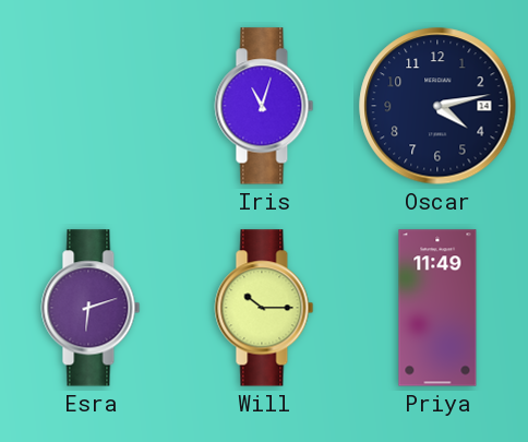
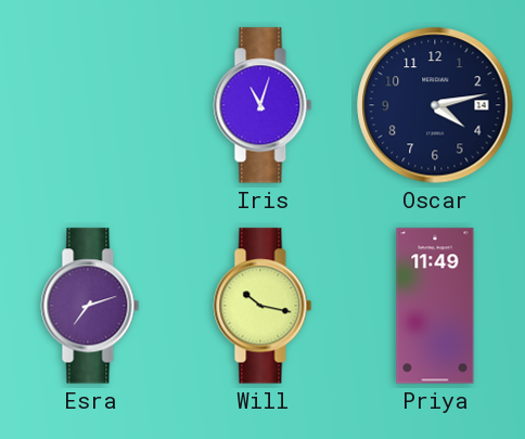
Esra: 6:12 -> 7:12
Will: 10:15 -> 10:17
